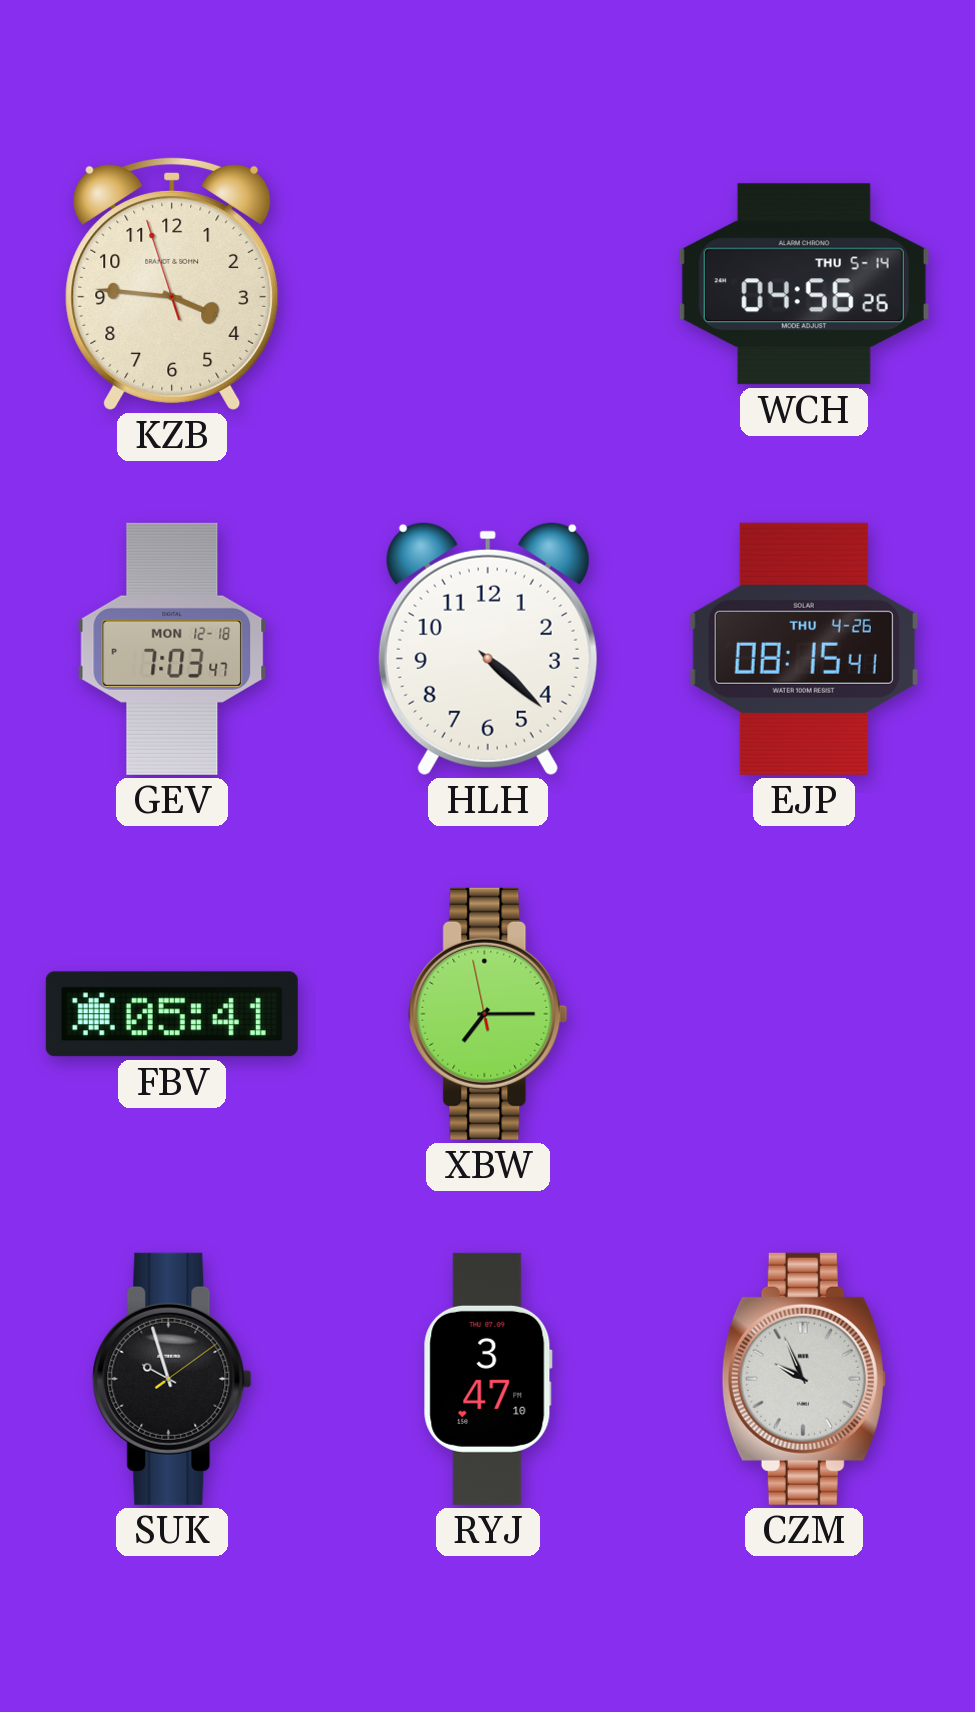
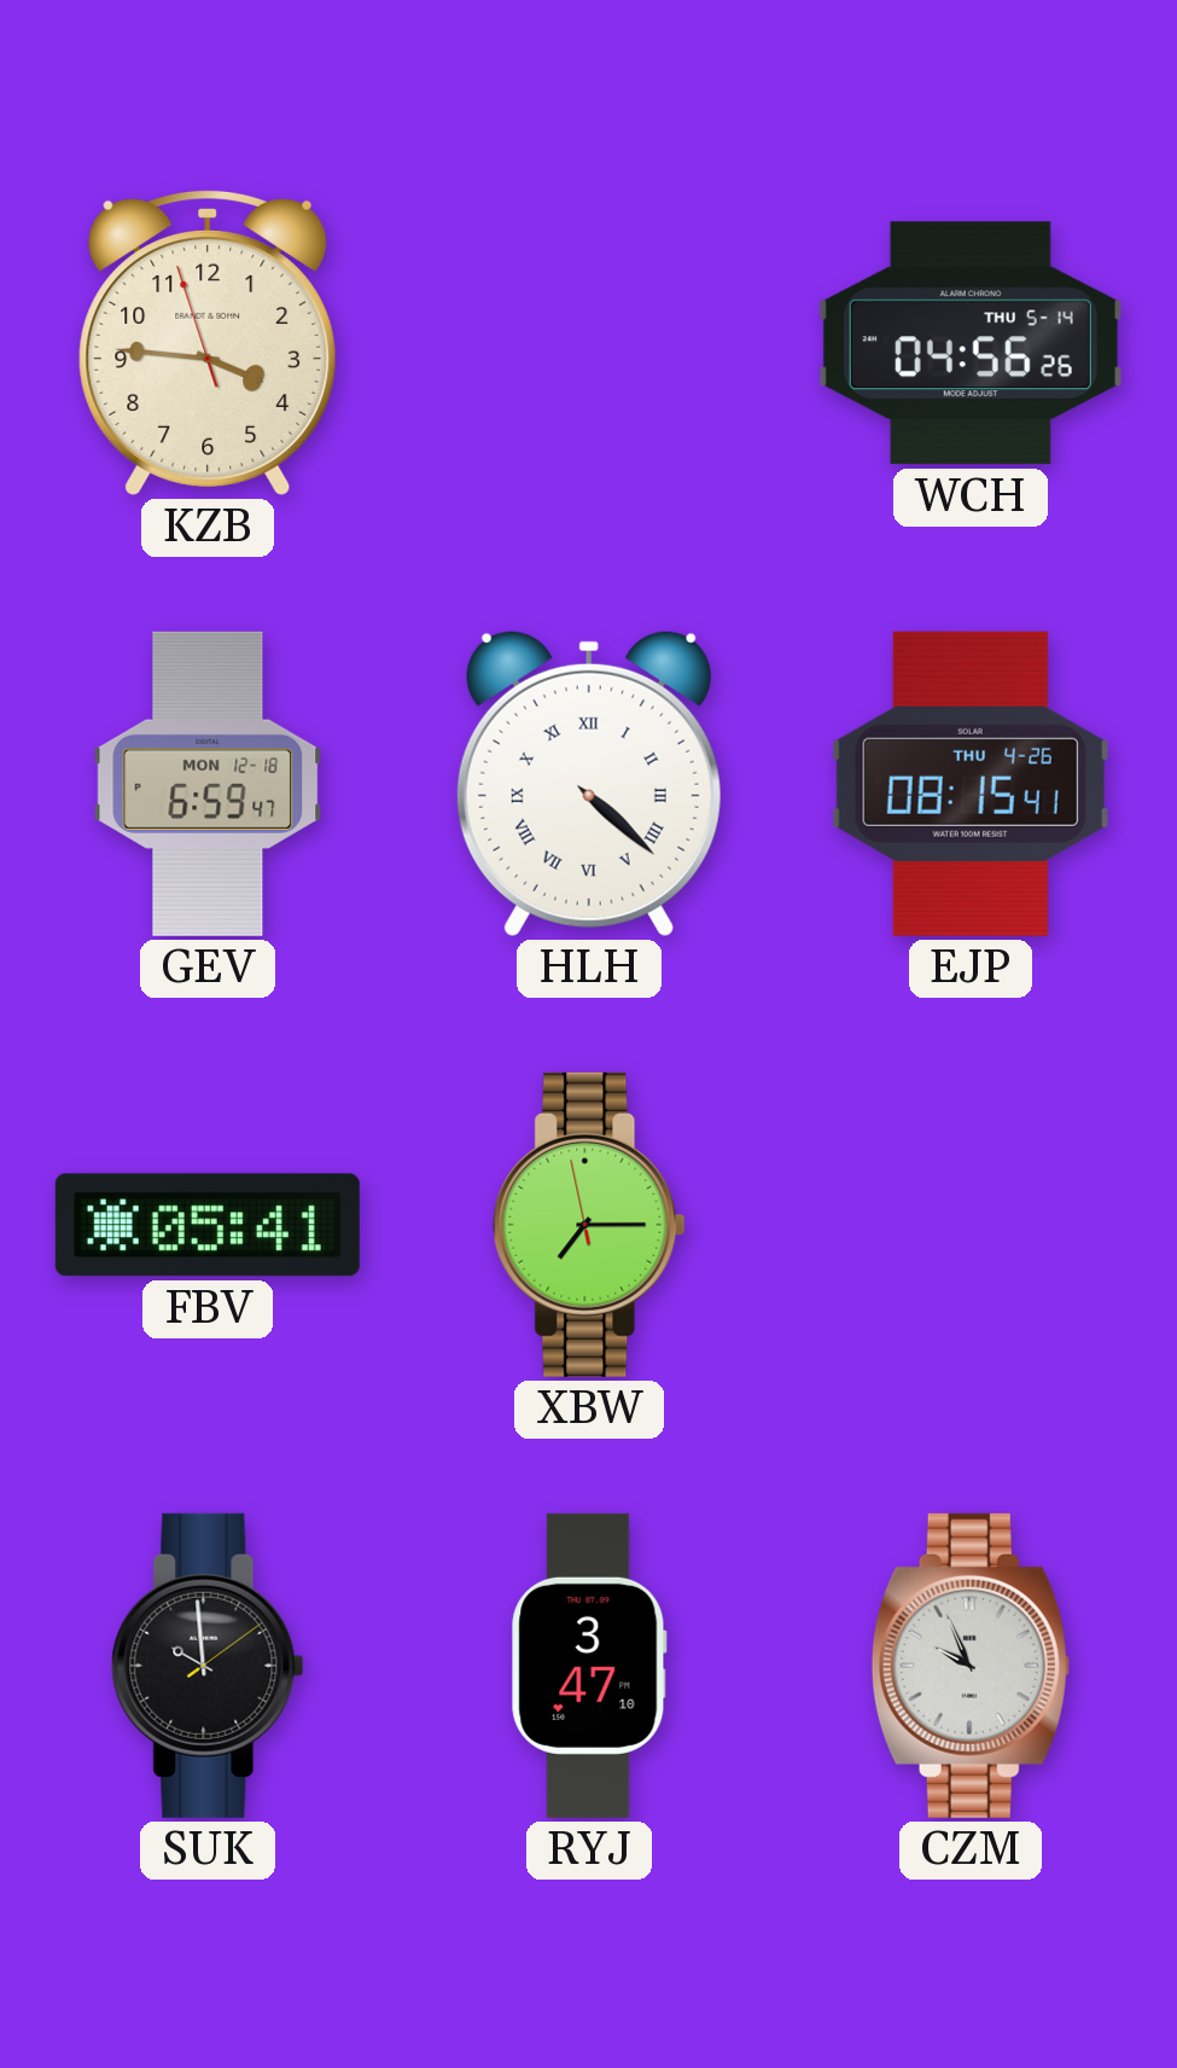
GEV: 7:03 -> 6:59
HLH numerals: Arabic -> Roman
SUK: 9:57 -> 9:59
